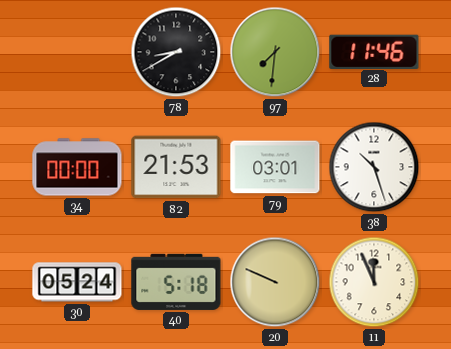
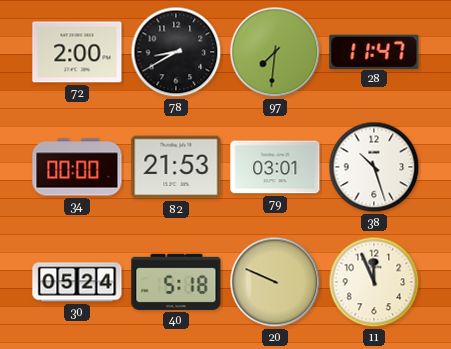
72: none -> 2:00
28: 11:46 -> 11:47
